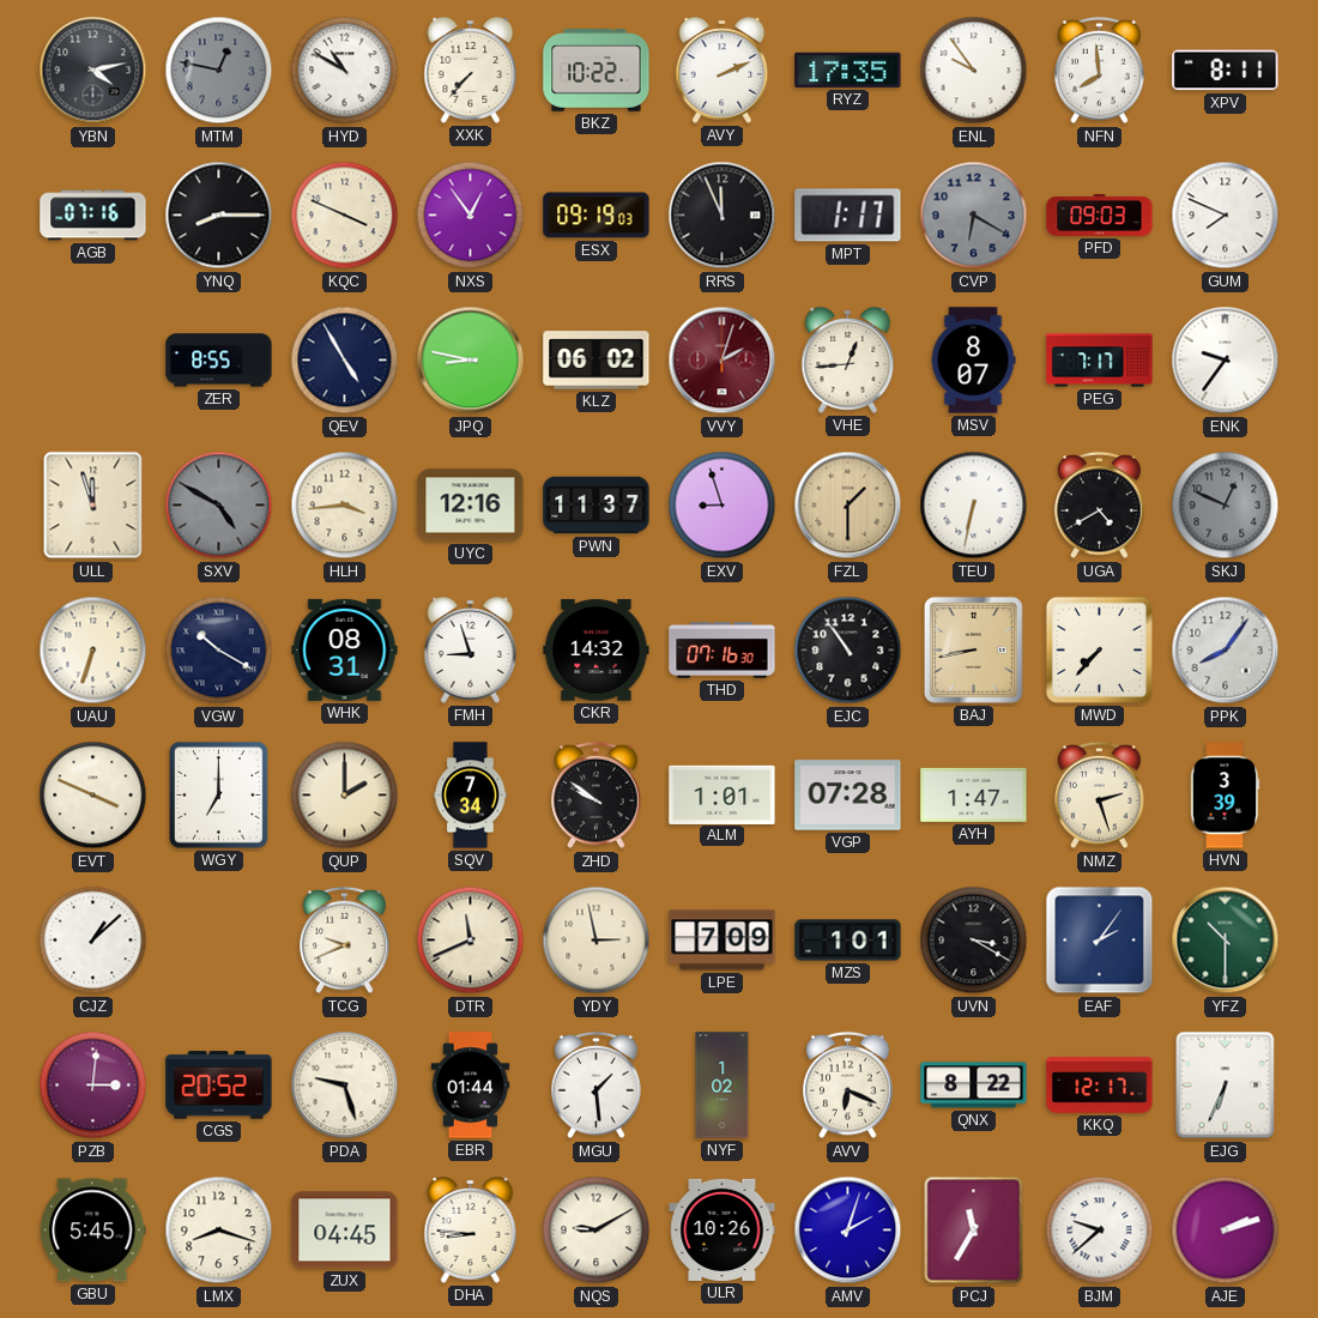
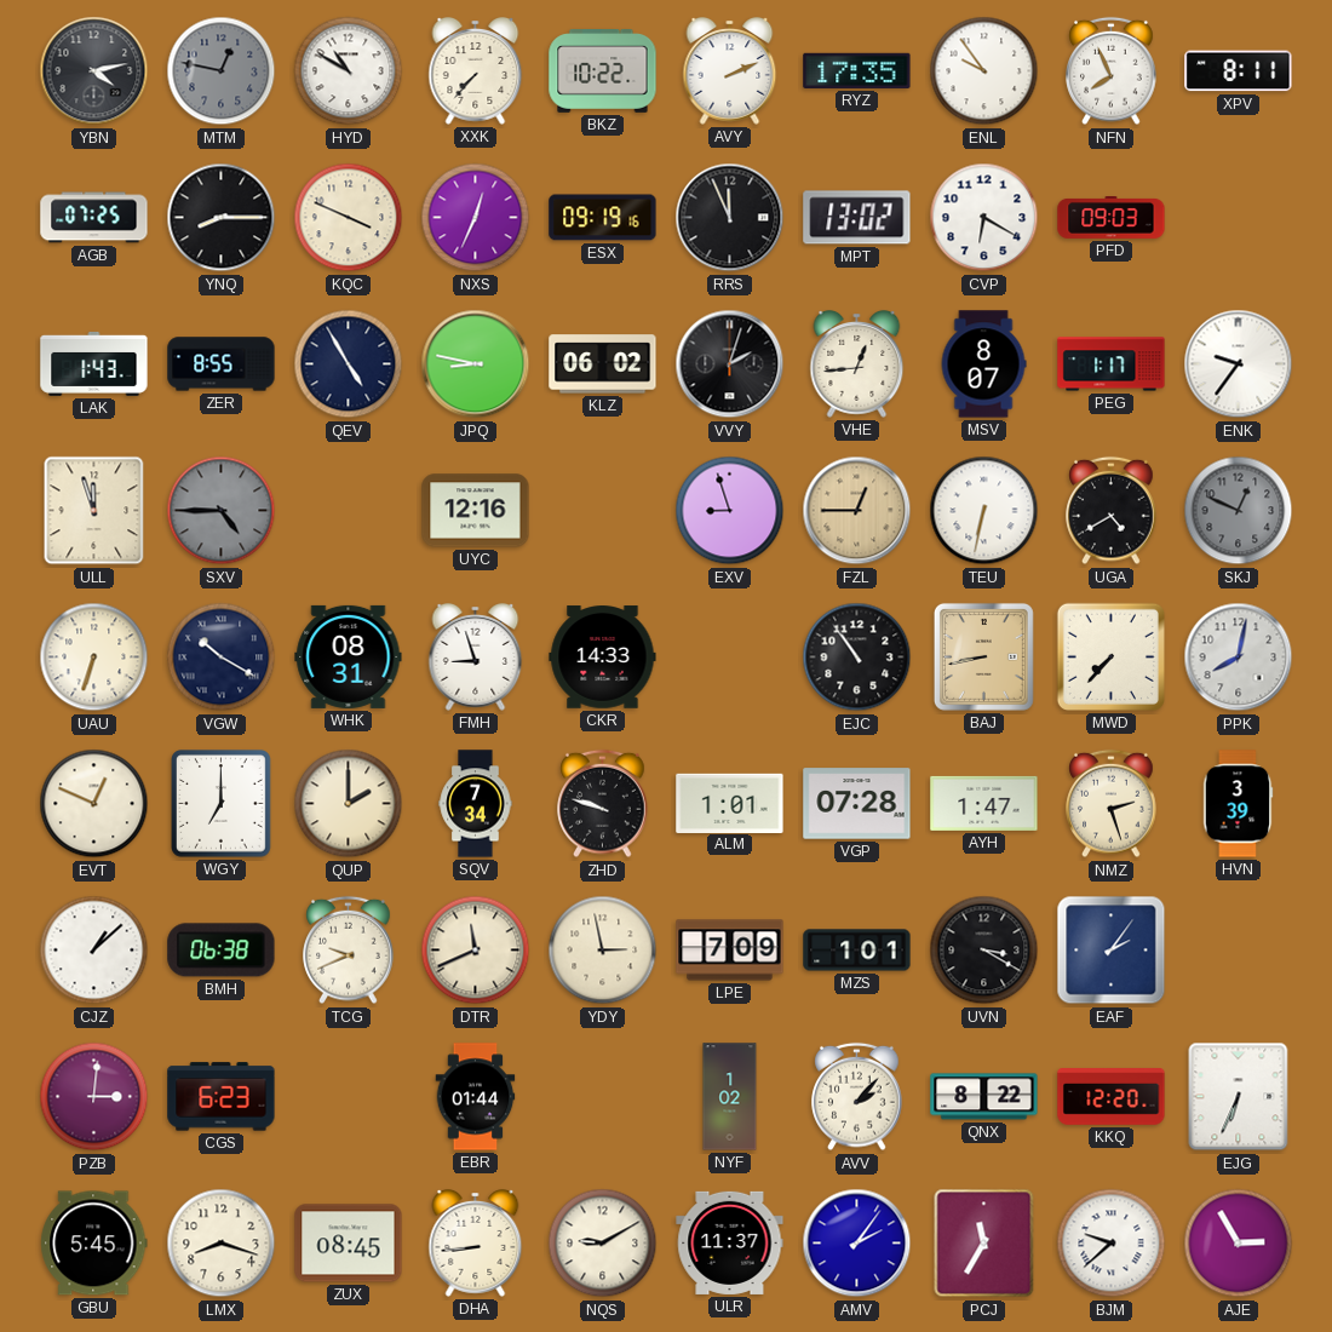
NFN: 7:59 -> 7:56
AGB: 07:16 -> 07:25
NXS: 12:54 -> 12:34
ESX: 09:19:03 -> 09:19:16
MPT: 1:17 -> 13:02
CVP dial: grey -> white
GUM: 7:49 -> none
LAK: none -> 1:43
VVY dial: burgundy -> black
PEG: 7:17 -> 1:17
SXV: 4:50 -> 4:45
HLH: 3:44 -> none
PWN: 11:37 -> none
FZL: 1:30 -> 12:45
CKR: 14:32 -> 14:33
THD: 07:16 -> none
PPK: 8:06 -> 8:02
EVT: 3:49 -> 12:49
ZHD: 9:51 -> 9:48
BMH: none -> 06:38
YFZ: 10:30 -> none
CGS: 20:52 -> 6:23
PDA: 9:27 -> none
MGU: 1:29 -> none
AVV: 6:19 -> 2:07
KKQ: 12:17 -> 12:20
ZUX: 04:45 -> 08:45
DHA: 8:46 -> 8:44
ULR: 10:26 -> 11:37
AMV: 2:03 -> 2:06
AJE: 2:12 -> 2:55
